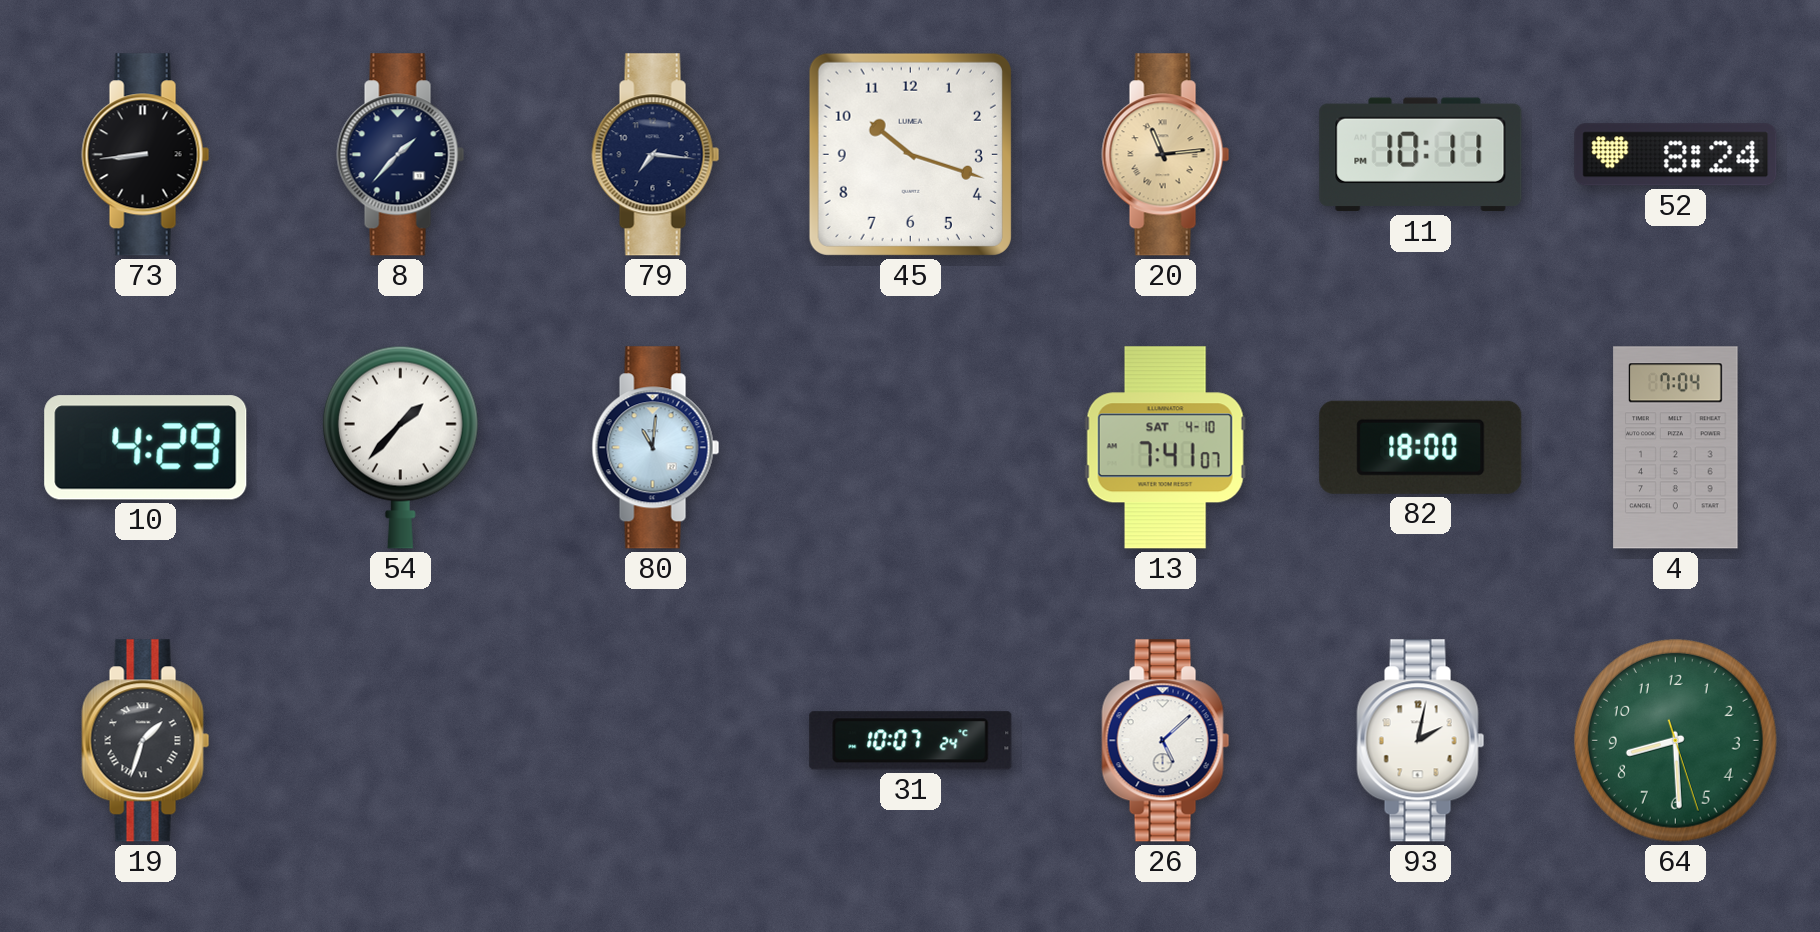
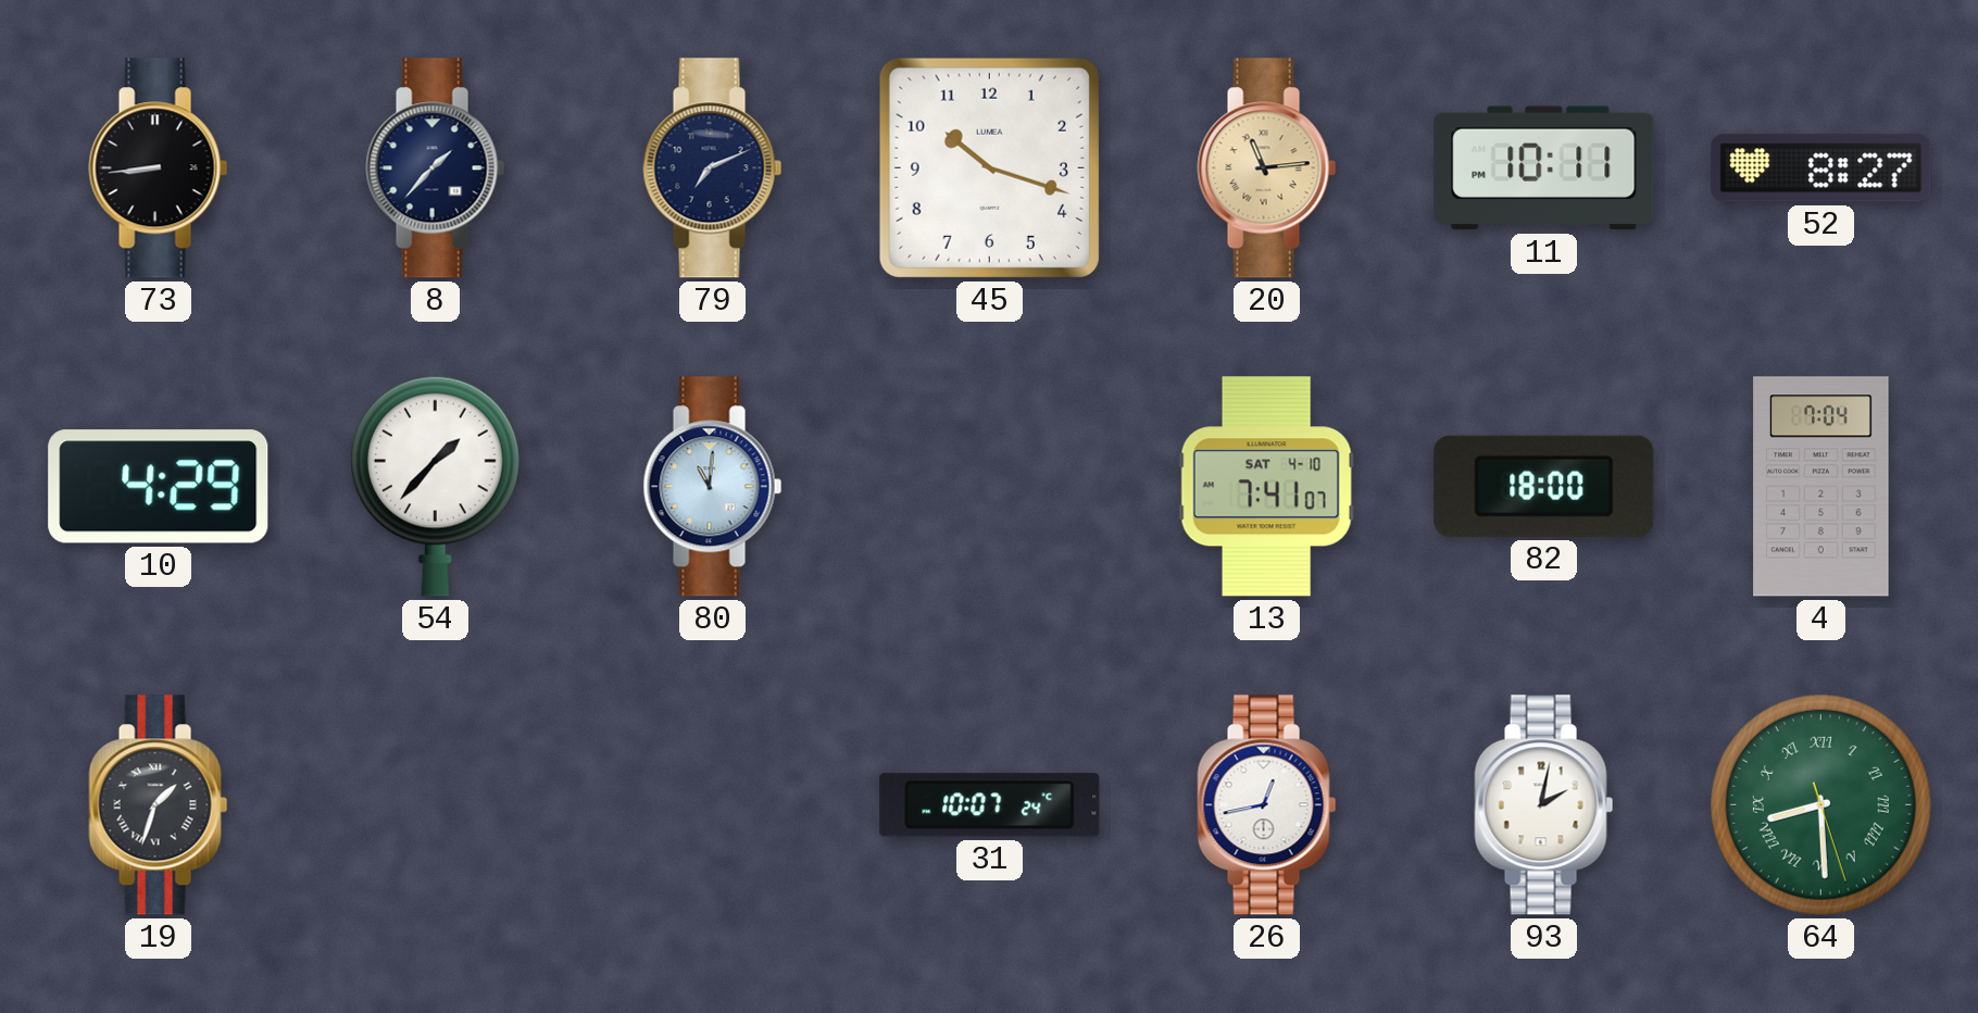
79: 7:16 -> 7:11
52: 8:24 -> 8:27
26: 5:08 -> 12:43
64 numerals: Arabic -> Roman
